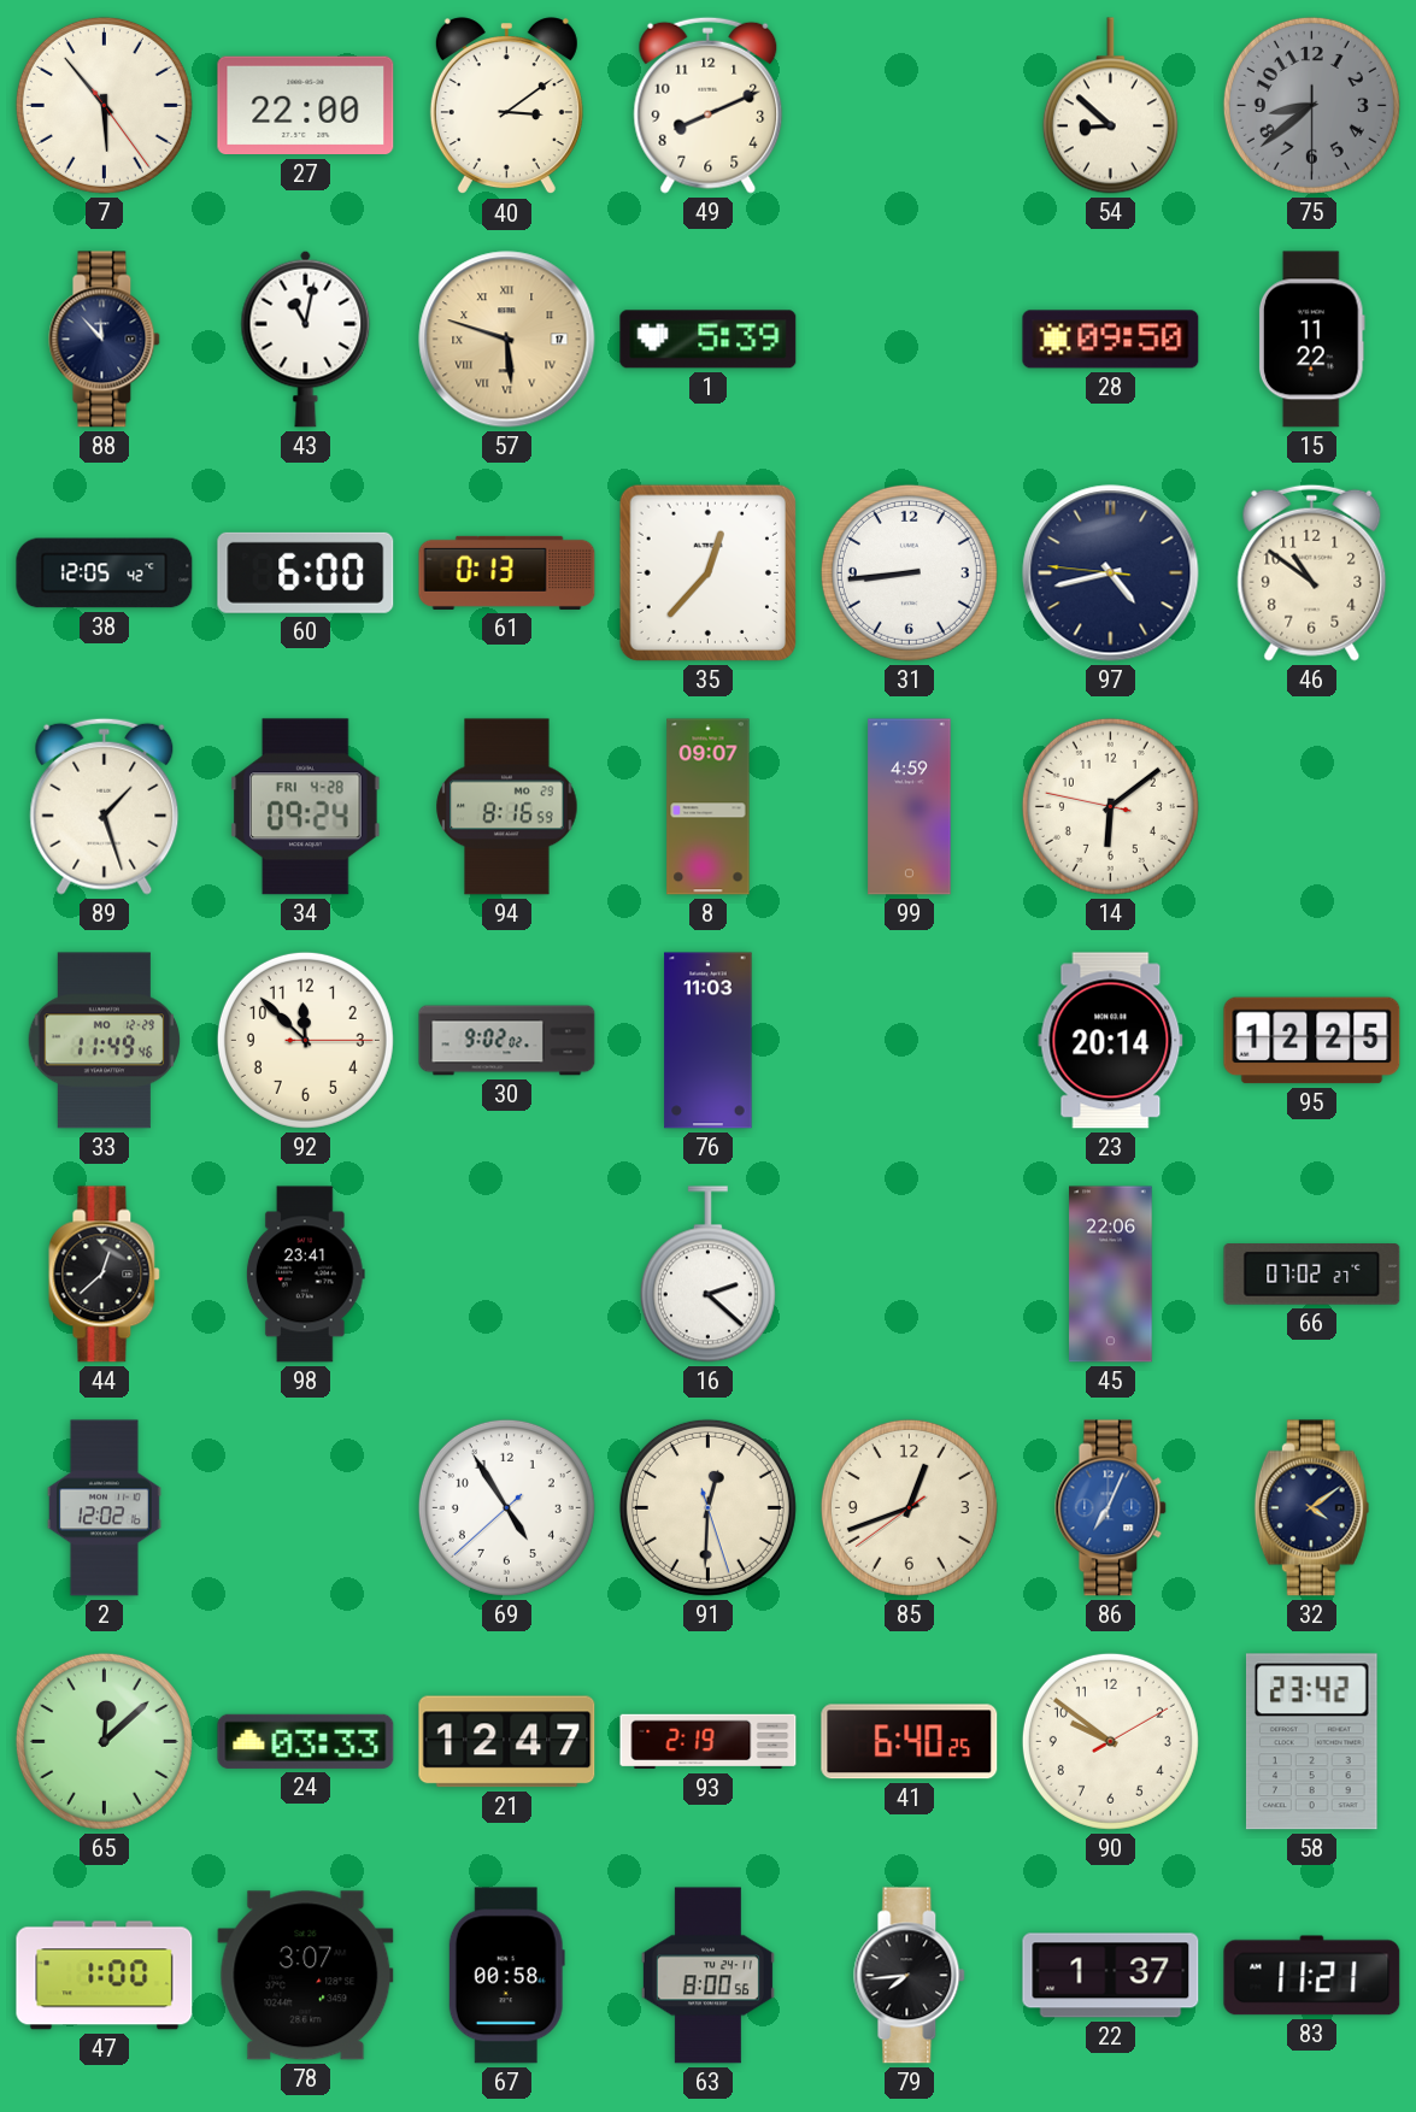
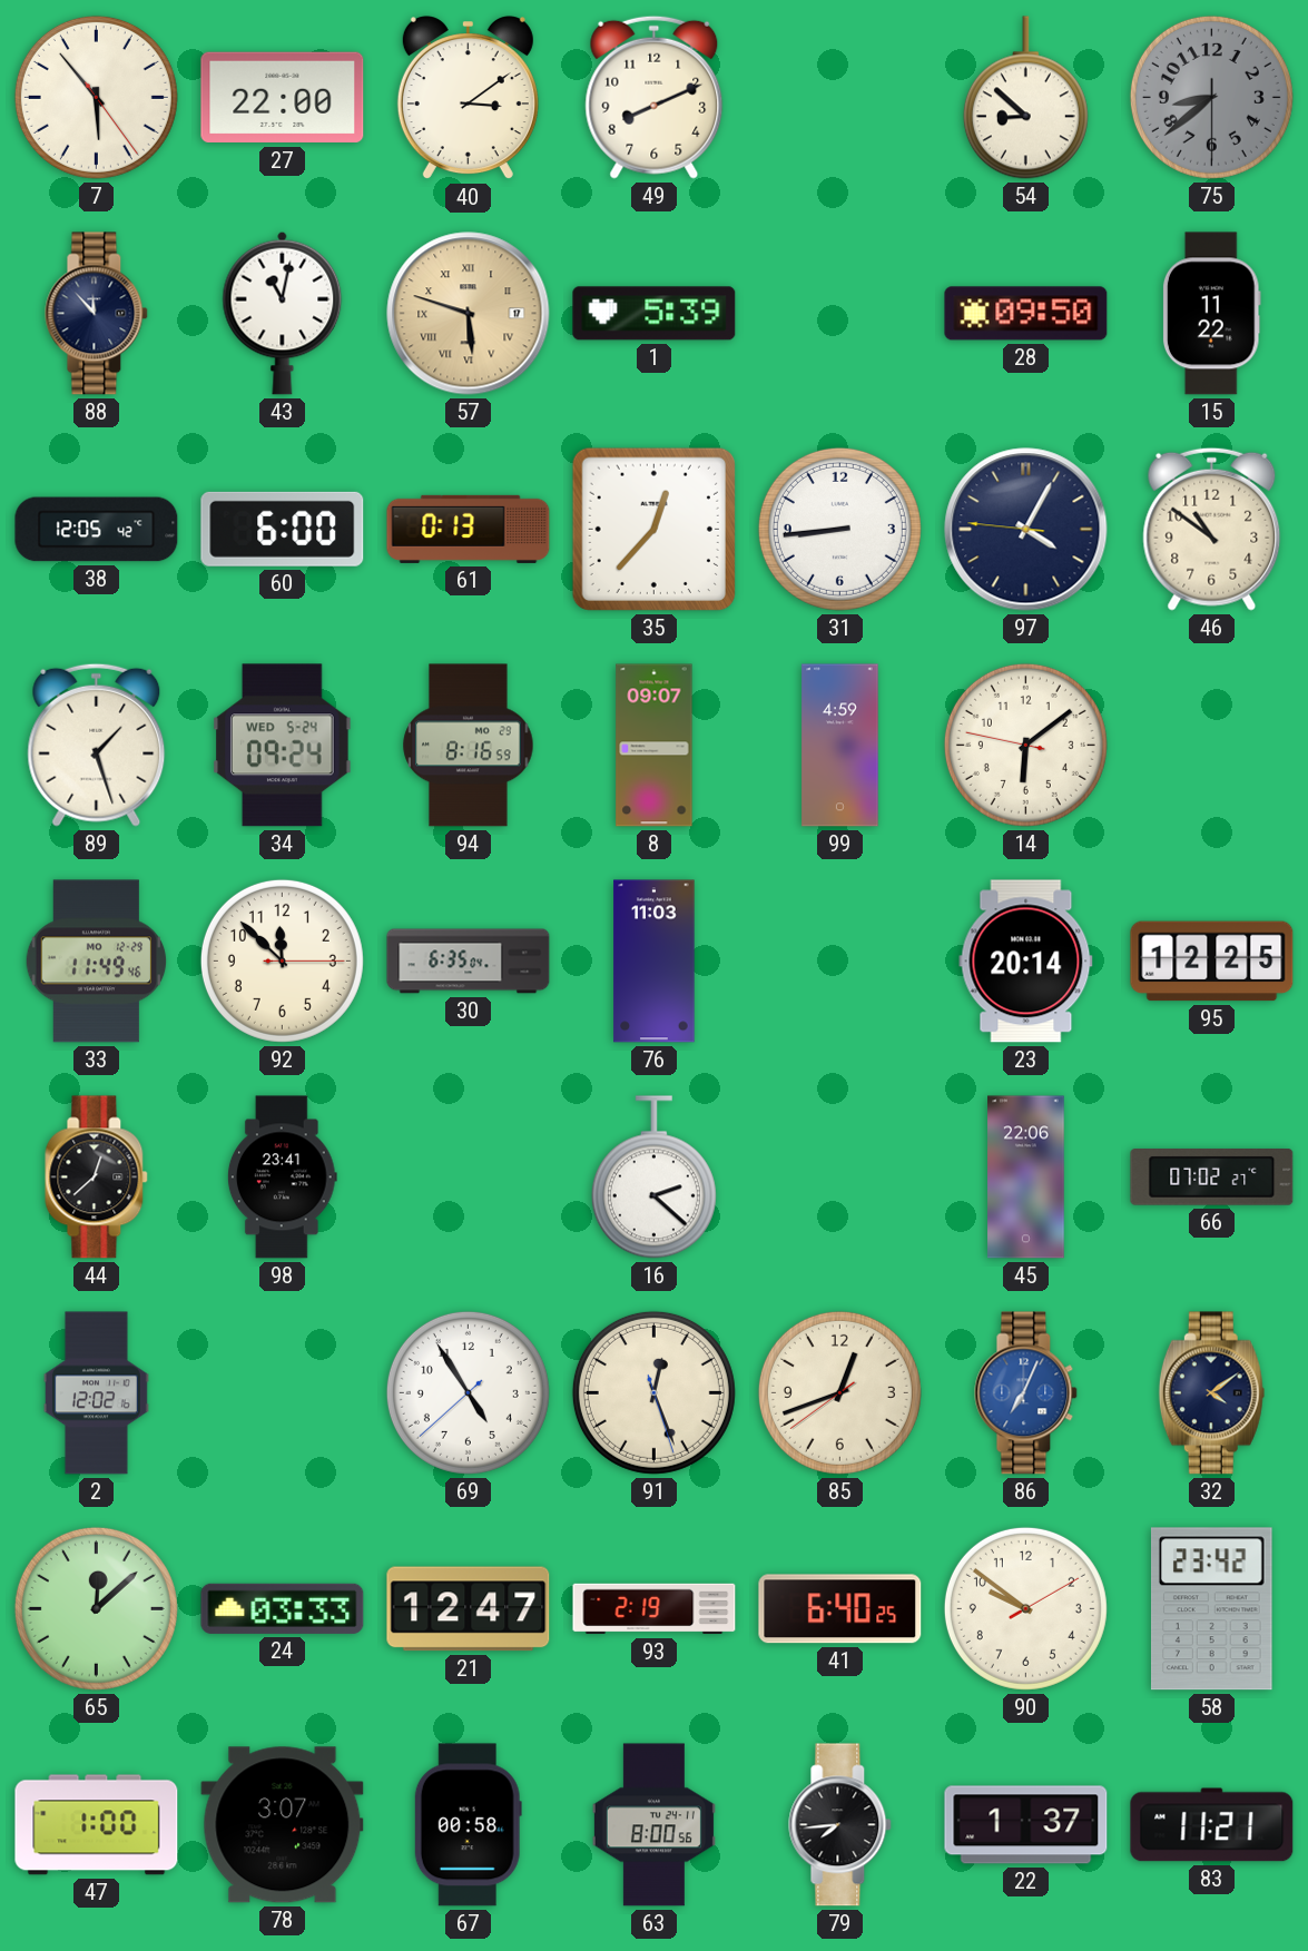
97: 4:42 -> 4:04
34 date: FRI 4-28 -> WED 5-24
30: 9:02 -> 6:35
91: 12:30 -> 12:26
